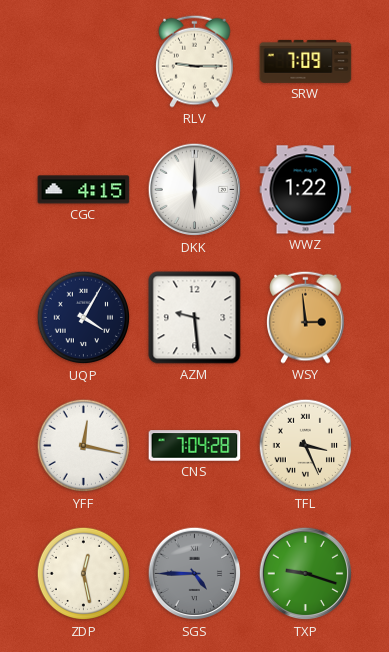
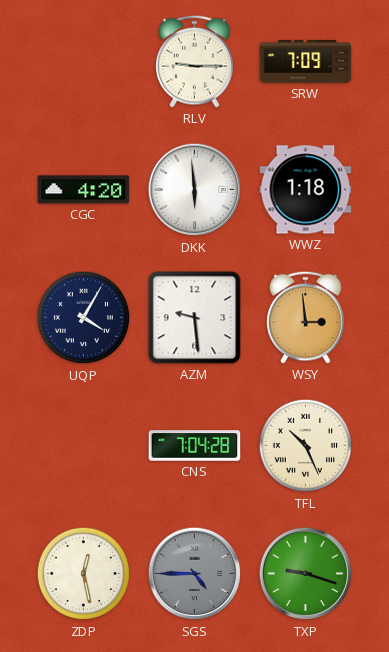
CGC: 4:15 -> 4:20
DKK: 6:00 -> 5:59
WWZ: 1:22 -> 1:18
YFF: 12:17 -> none
TFL: 3:26 -> 10:26
